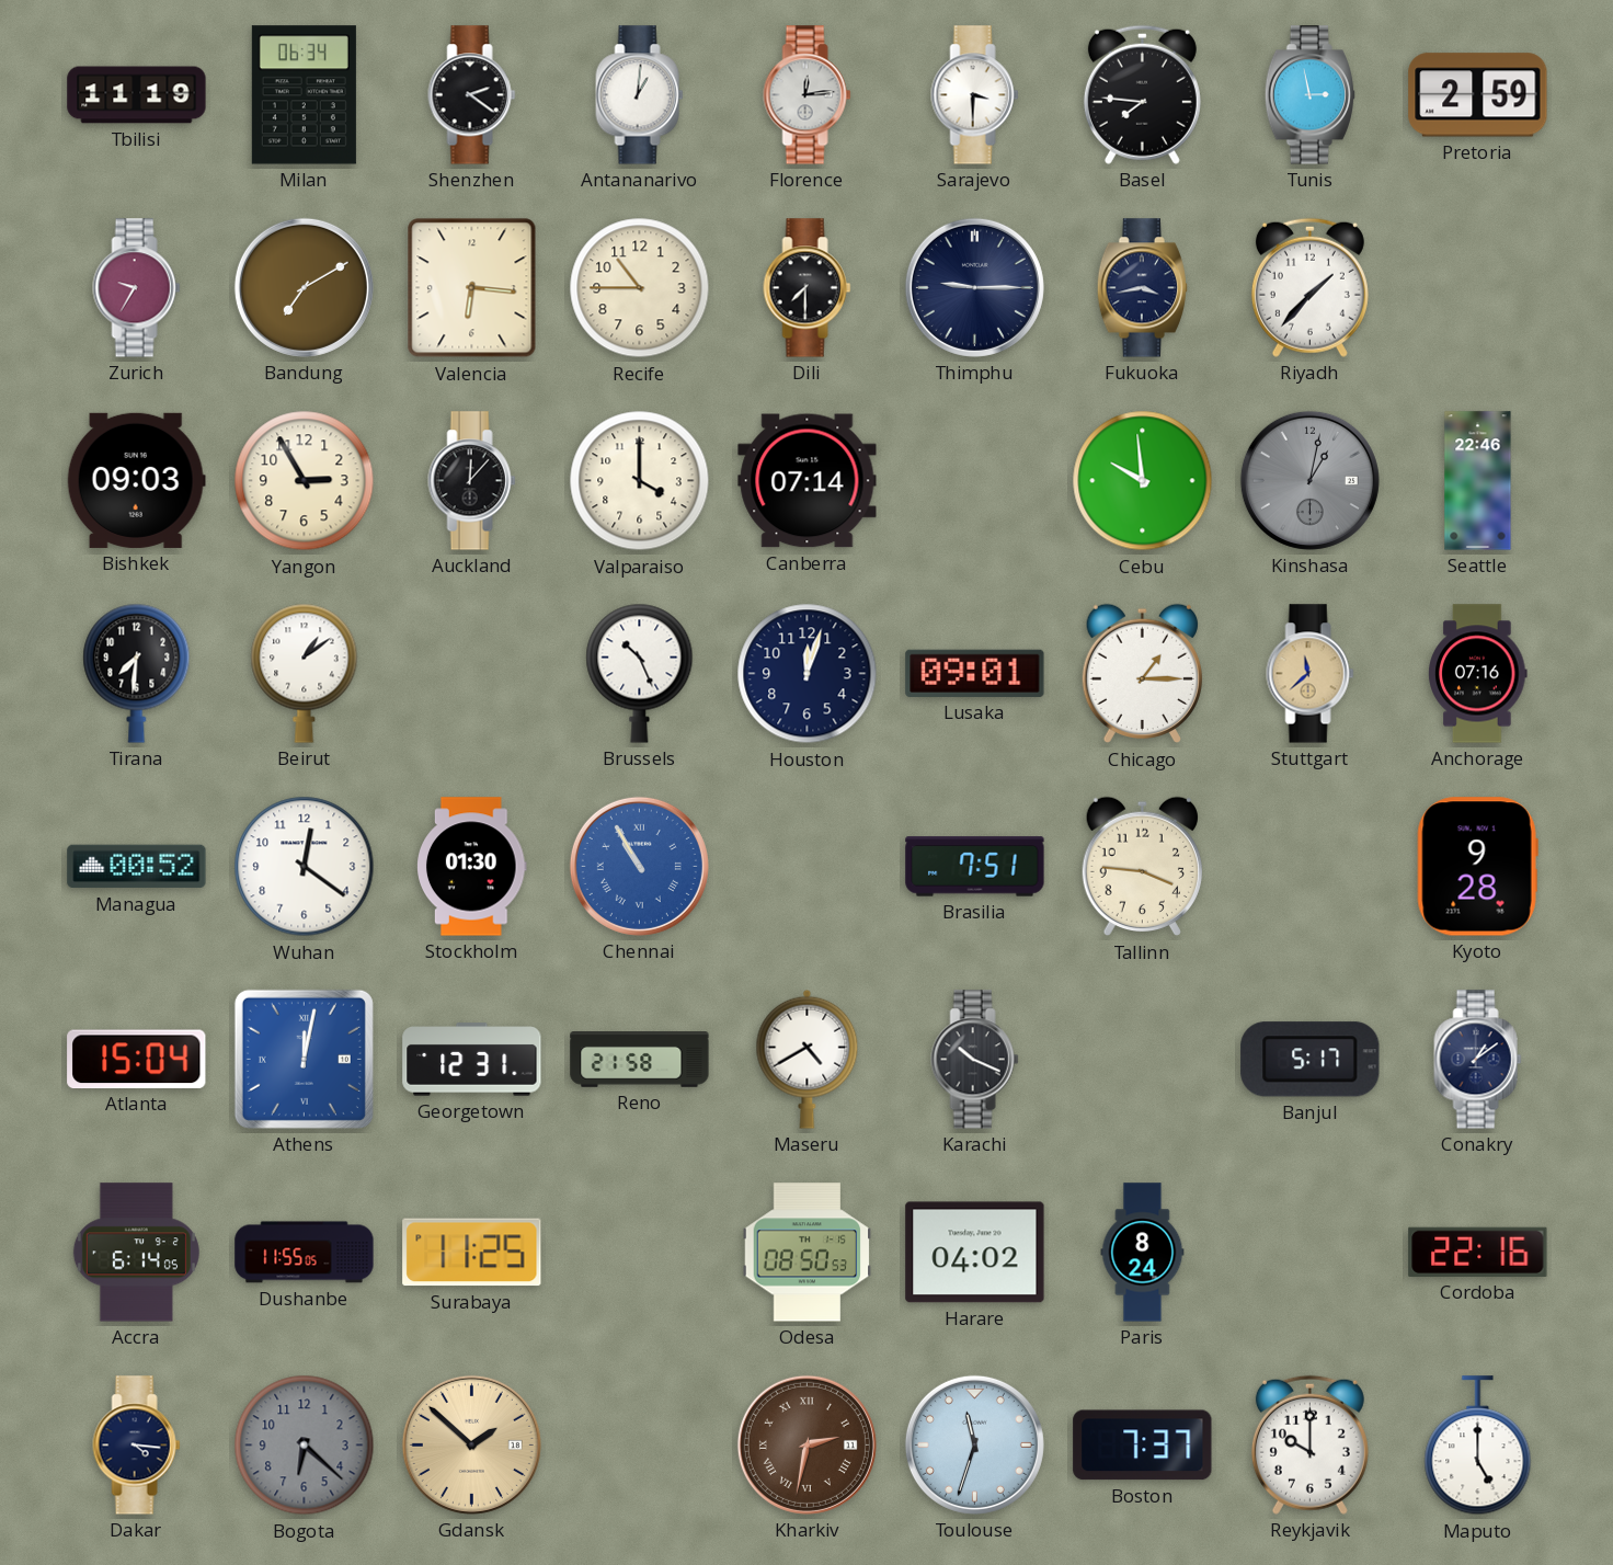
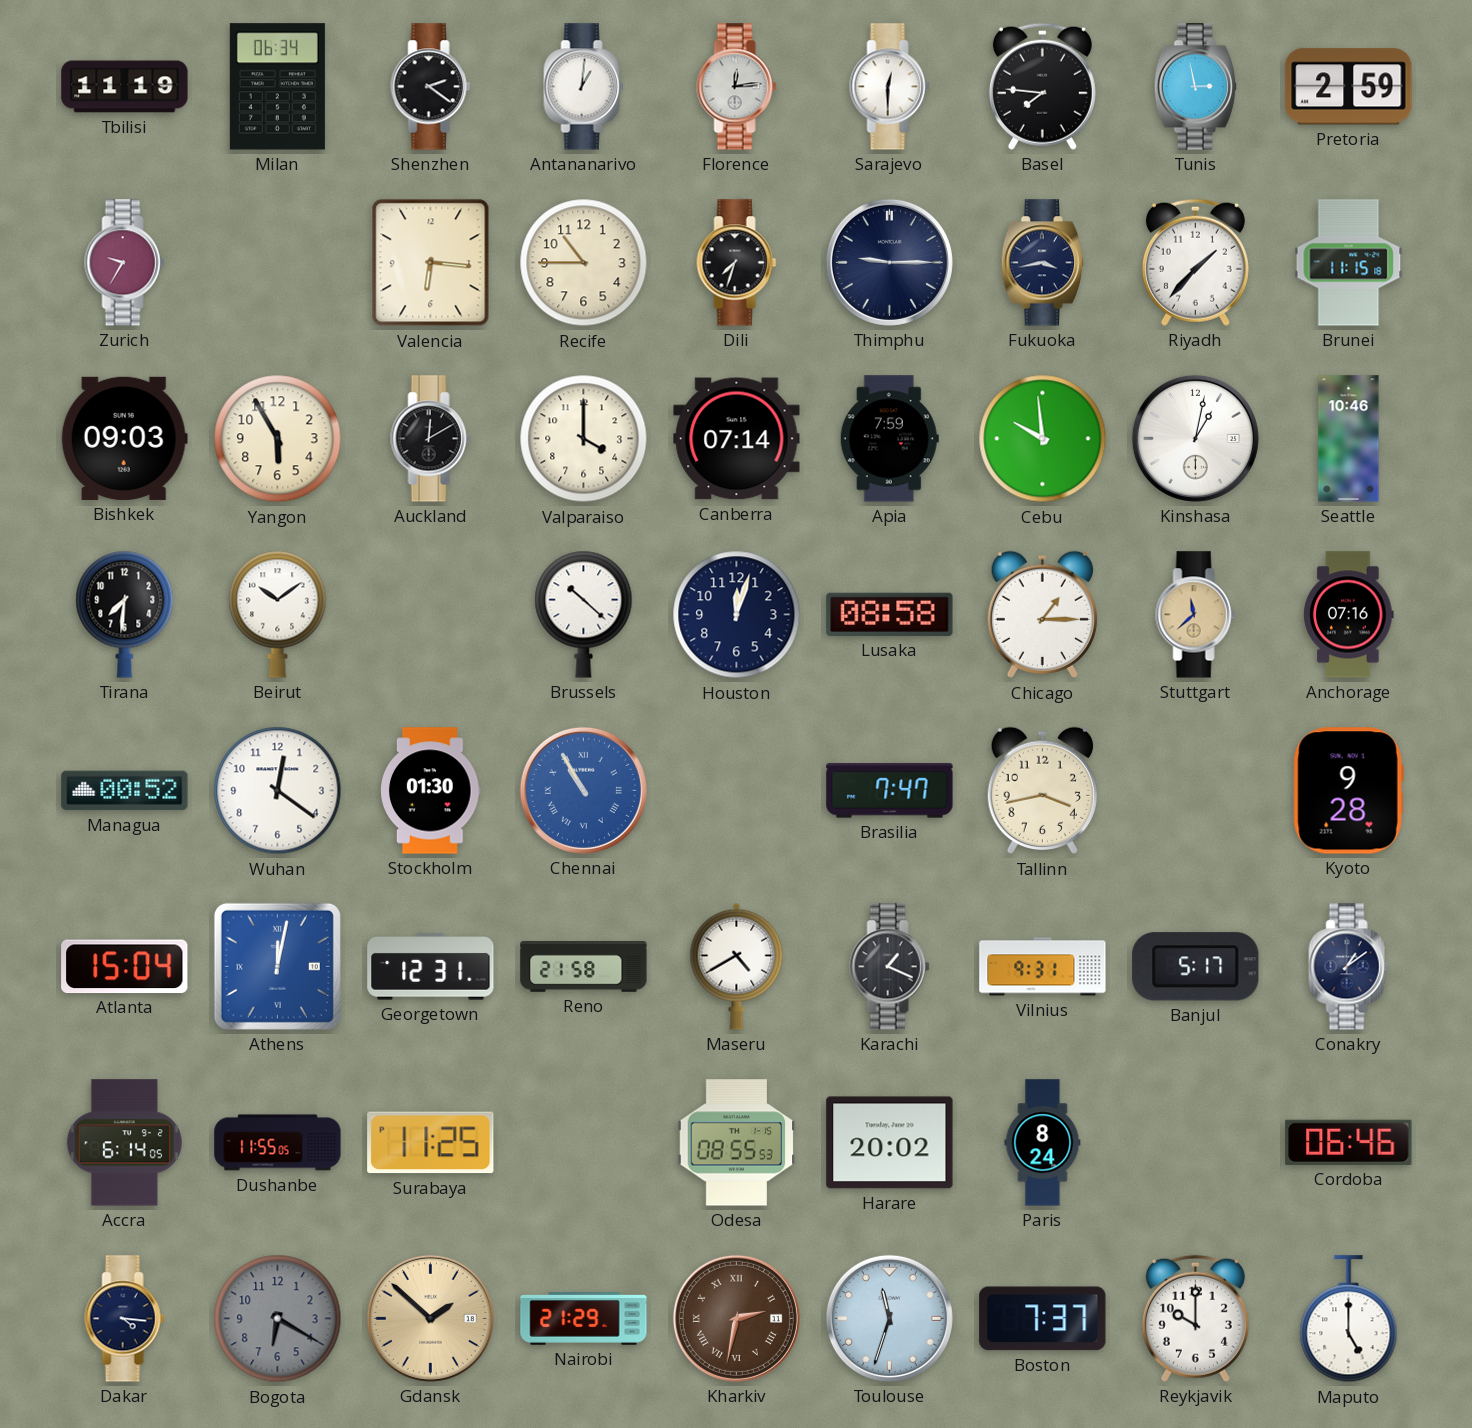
Sarajevo: 3:30 -> 12:30
Bandung: 7:10 -> none
Dili: 7:30 -> 7:33
Brunei: none -> 11:15
Yangon: 2:55 -> 5:55
Auckland: 12:07 -> 12:10
Apia: none -> 7:59
Kinshasa dial: grey -> white
Seattle: 22:46 -> 10:46
Beirut: 1:09 -> 10:09
Brussels: 10:26 -> 10:22
Lusaka: 09:01 -> 08:58
Brasilia: 7:51 -> 7:47
Tallinn: 3:46 -> 3:43
Karachi: 10:19 -> 1:19
Vilnius: none -> 9:31
Odesa: 08:50 -> 08:55
Harare: 04:02 -> 20:02
Cordoba: 22:16 -> 06:46
Bogota: 6:22 -> 6:20
Nairobi: none -> 21:29
